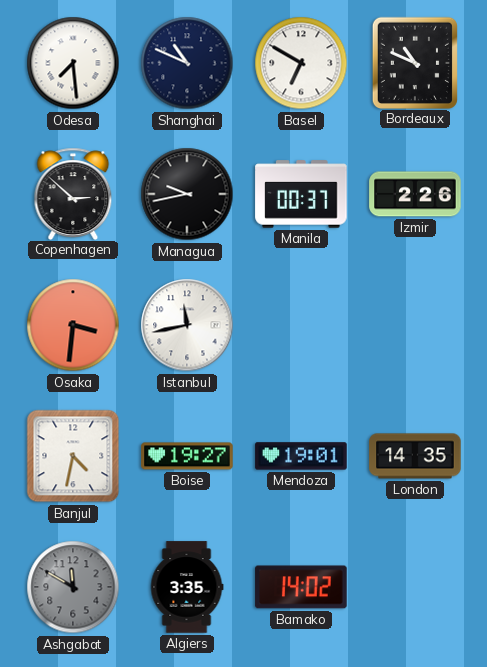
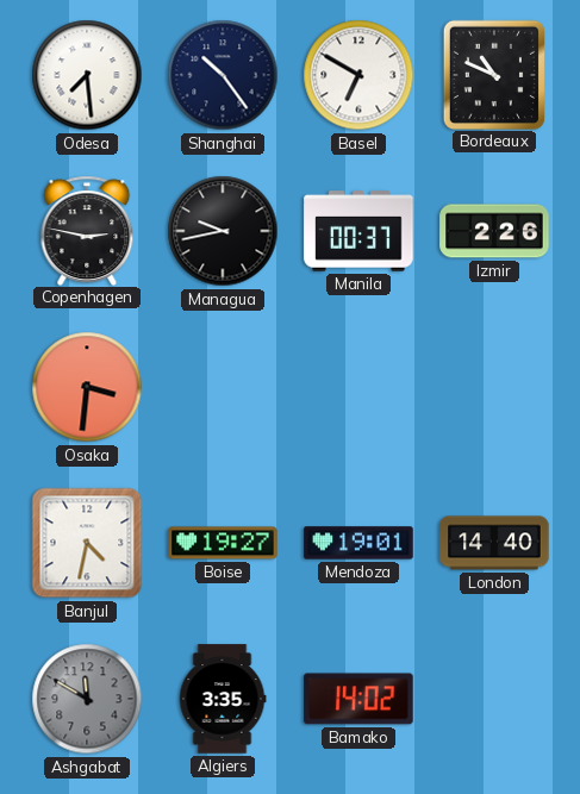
Shanghai: 10:49 -> 10:24
Copenhagen: 2:52 -> 2:47
Istanbul: 11:43 -> none
London: 14:35 -> 14:40
